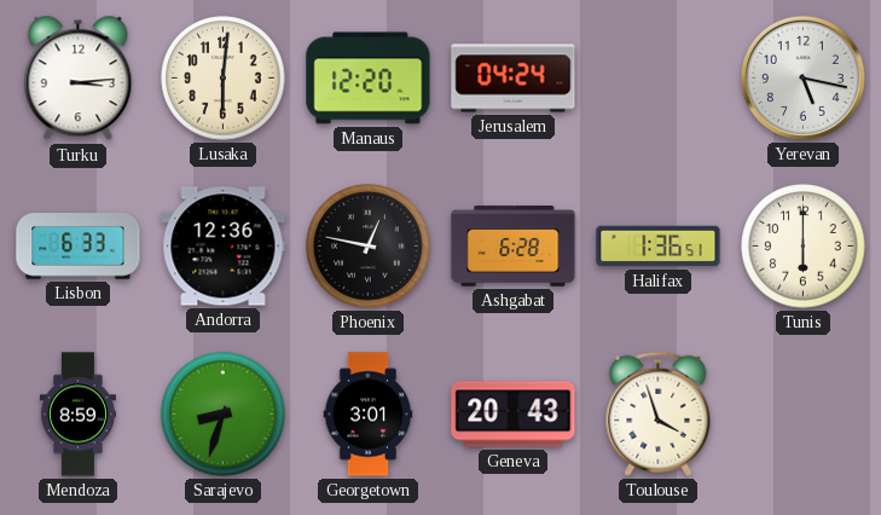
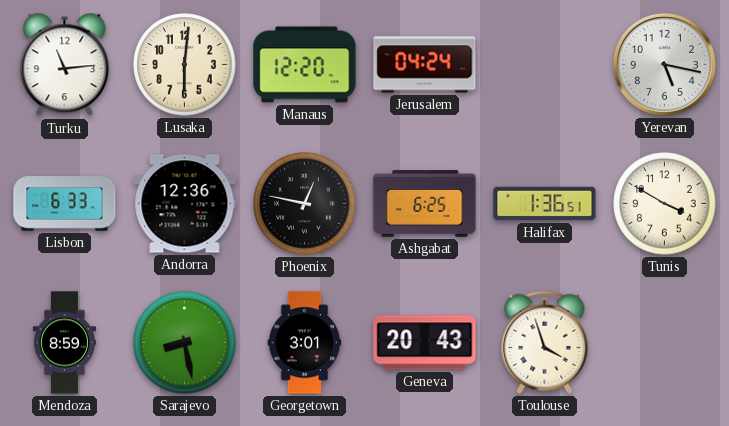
Turku: 3:14 -> 11:14
Ashgabat: 6:28 -> 6:25
Tunis: 6:00 -> 3:50
Sarajevo: 8:33 -> 8:28
